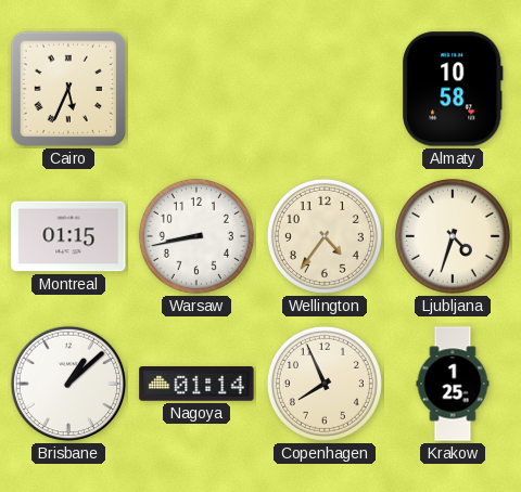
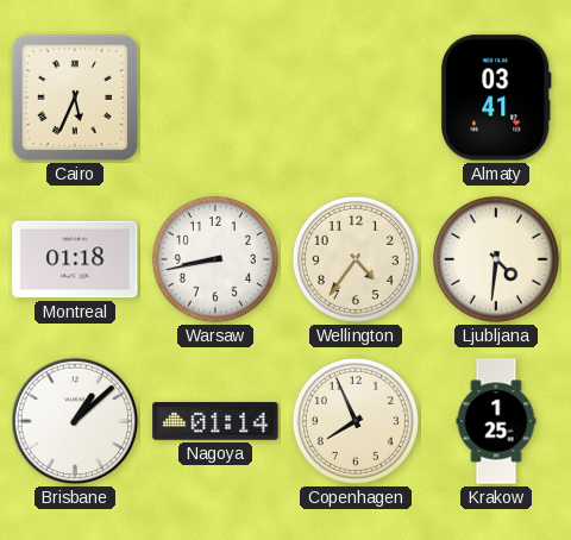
Almaty: 10:58 -> 03:41
Montreal: 01:15 -> 01:18
Ljubljana: 4:33 -> 4:31
